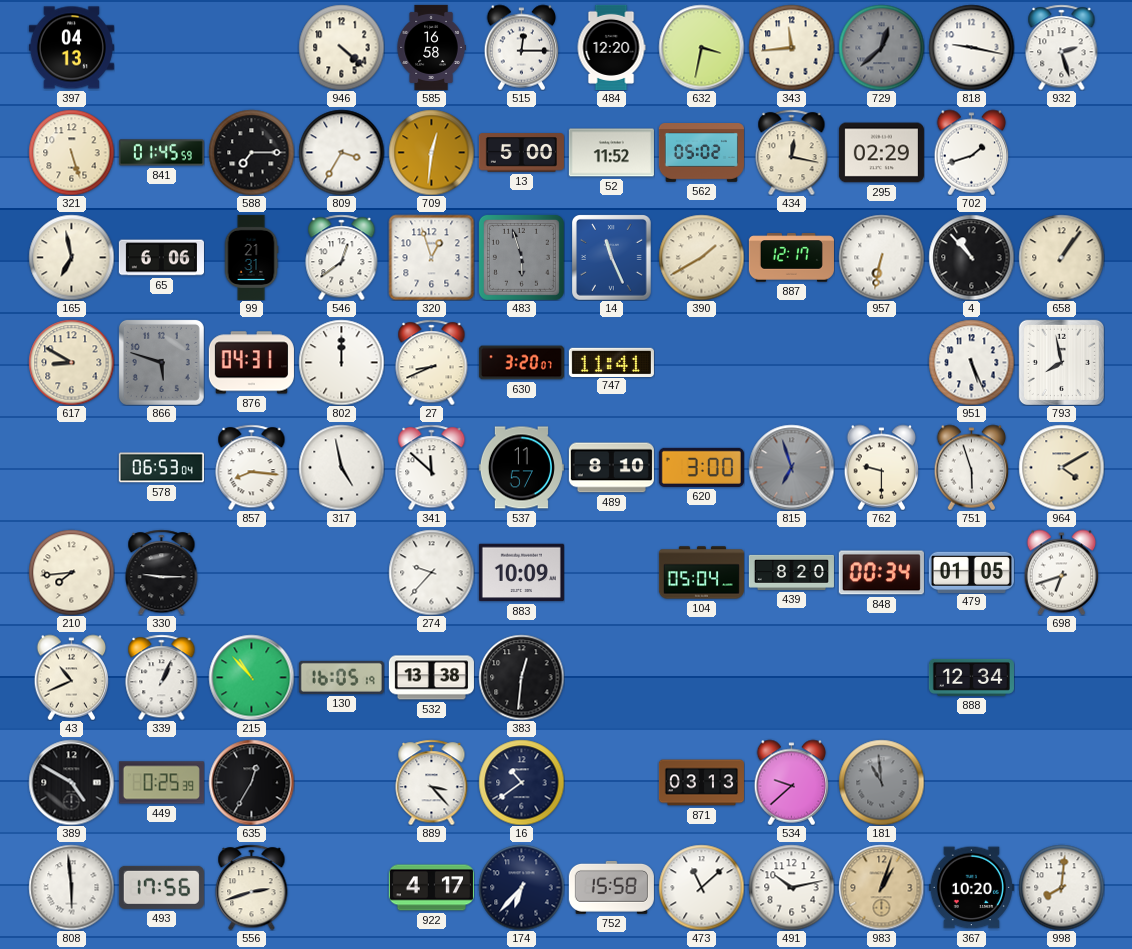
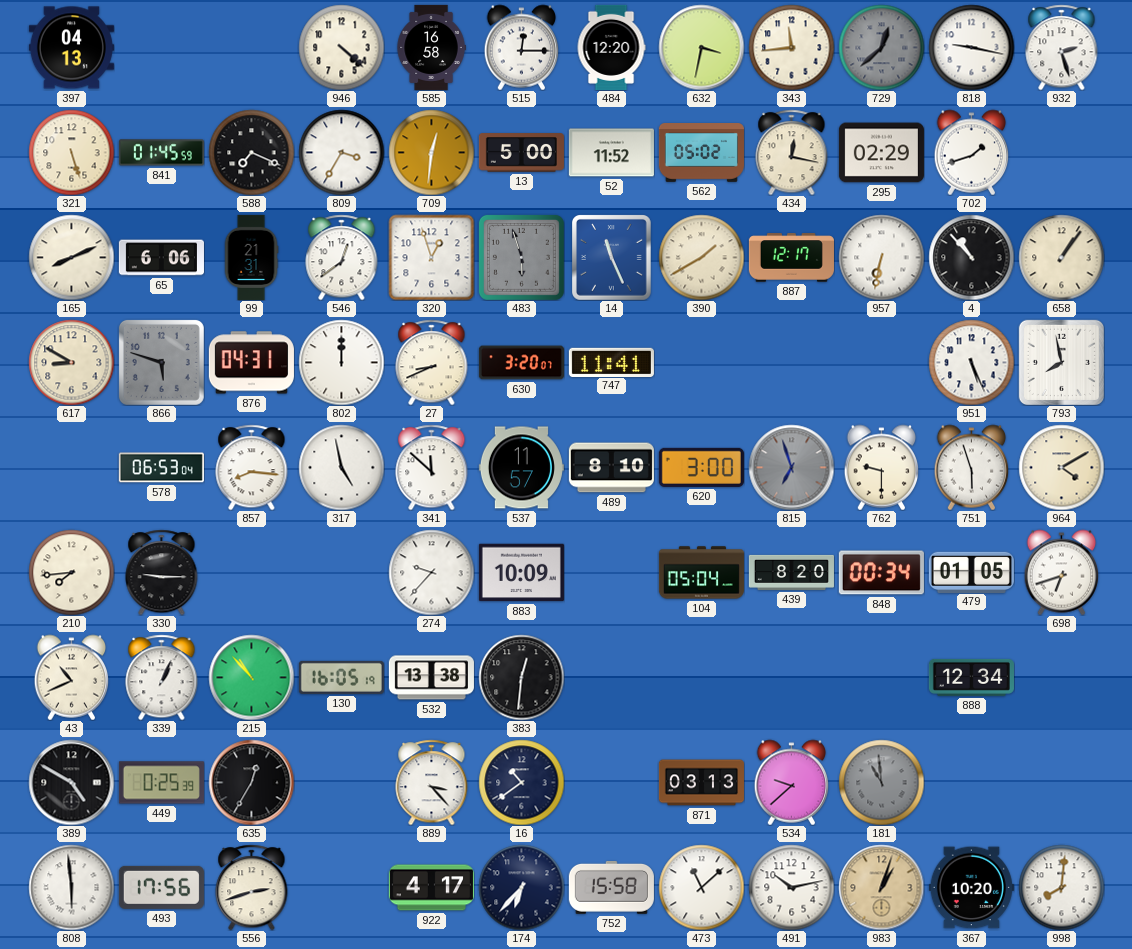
588: 7:15 -> 7:19
165: 6:58 -> 8:11
